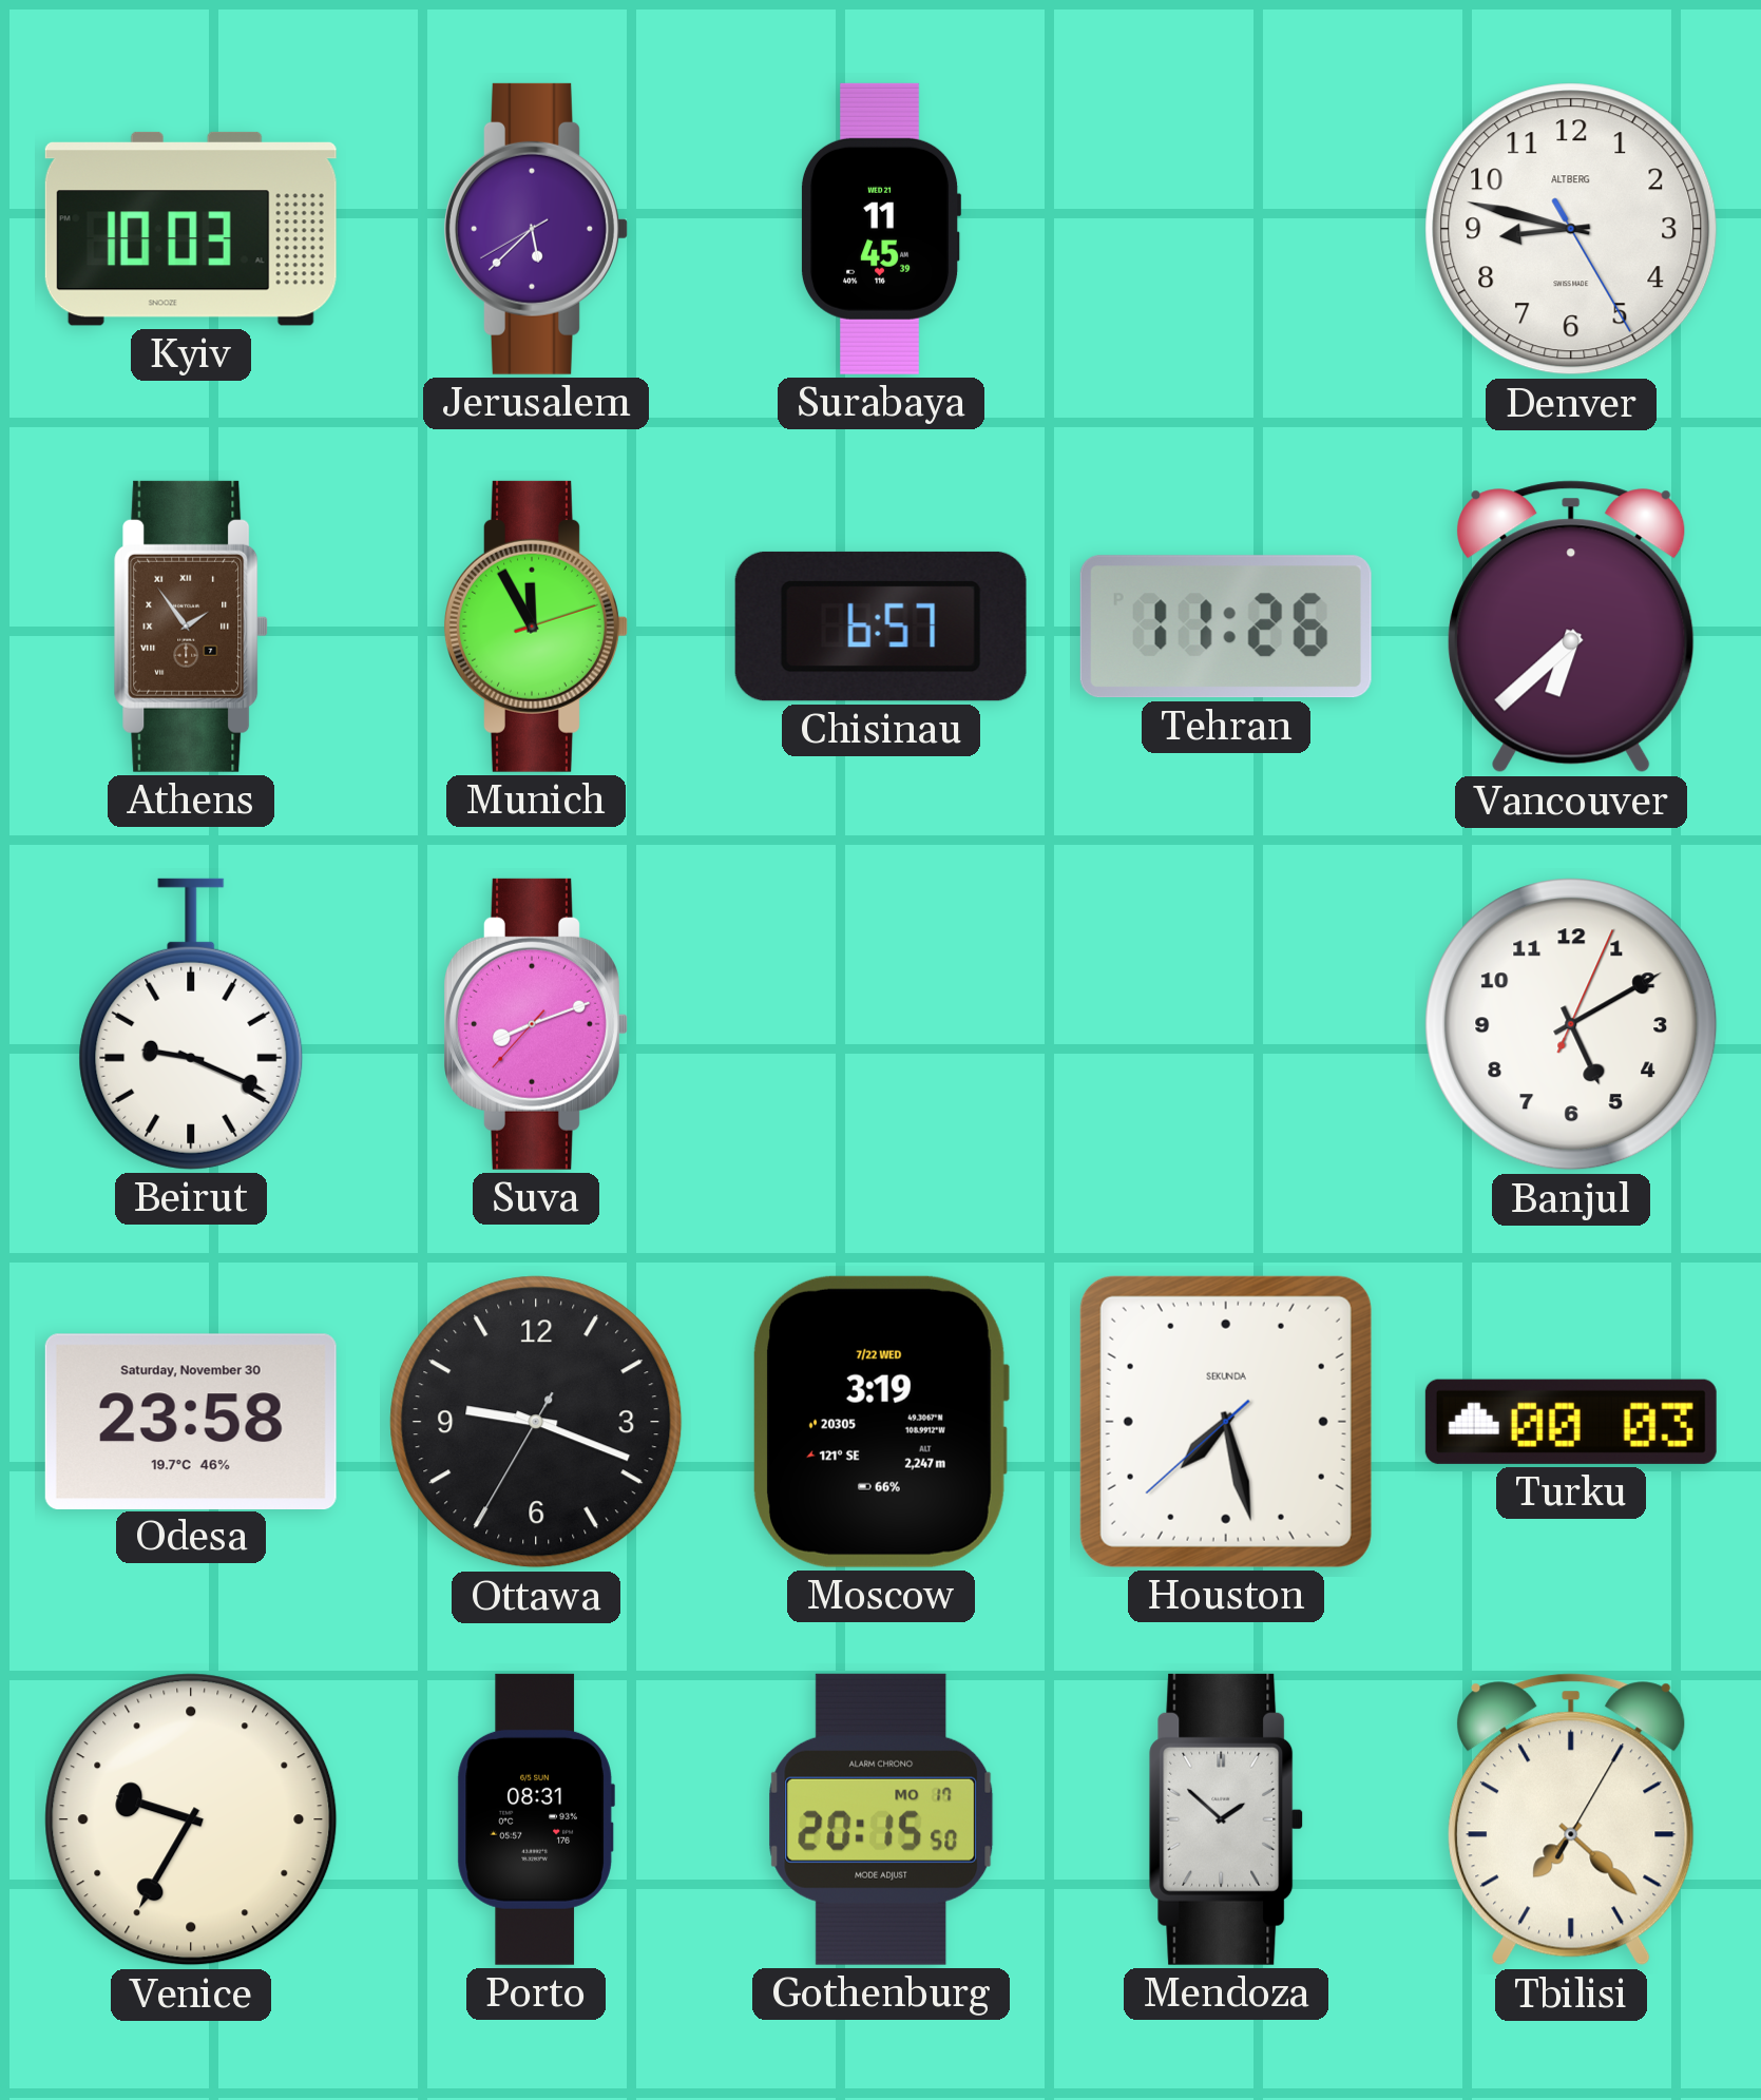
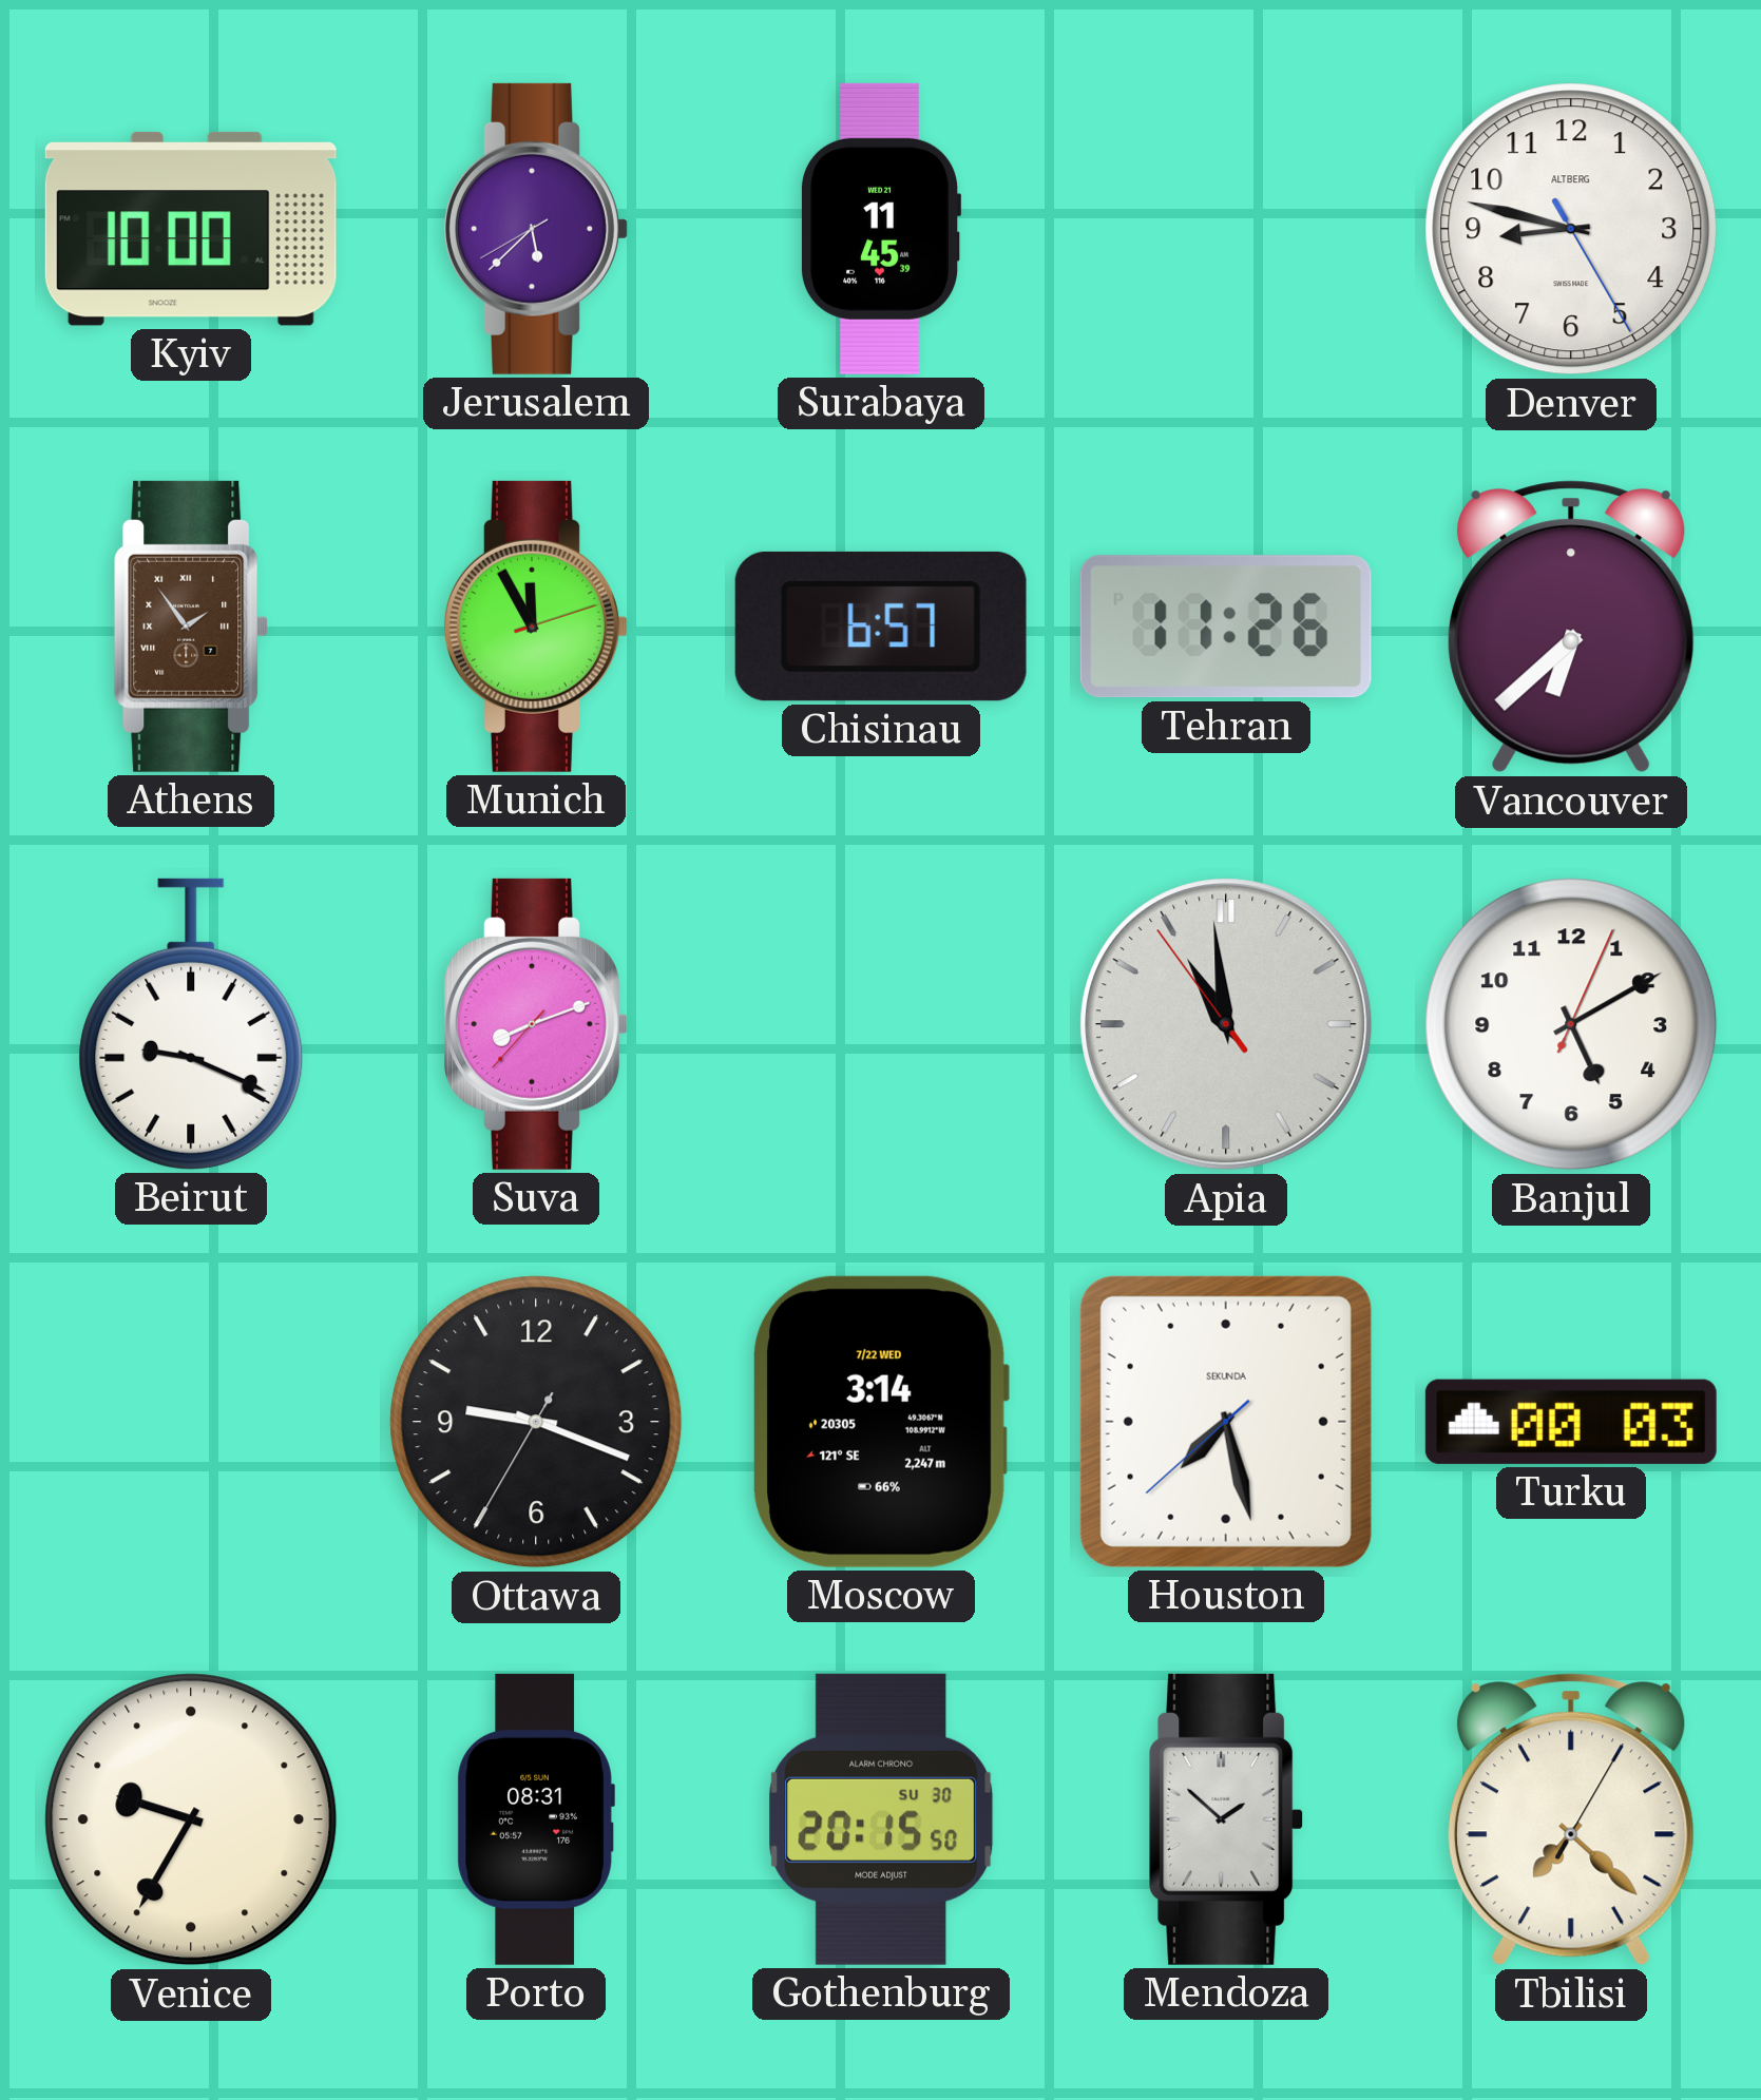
Kyiv: 10:03 -> 10:00
Apia: none -> 10:58
Odesa: 23:58 -> none
Moscow: 3:19 -> 3:14
Gothenburg date: MO 17 -> SU 30
